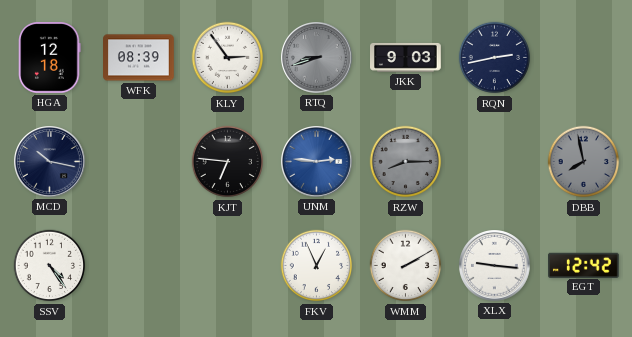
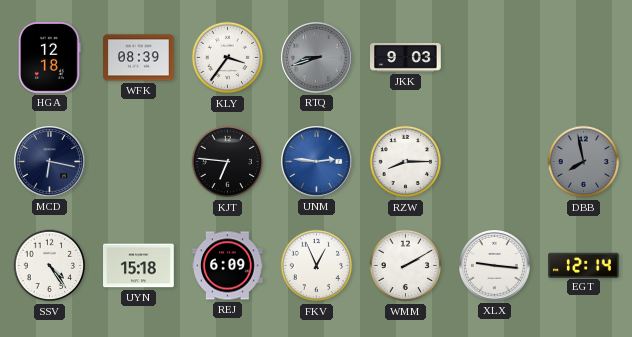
KLY: 2:54 -> 3:36
RQN: 2:43 -> none
MCD: 10:17 -> 6:17
RZW dial: grey -> white
UYN: none -> 15:18
REJ: none -> 6:09
EGT: 12:42 -> 12:14
